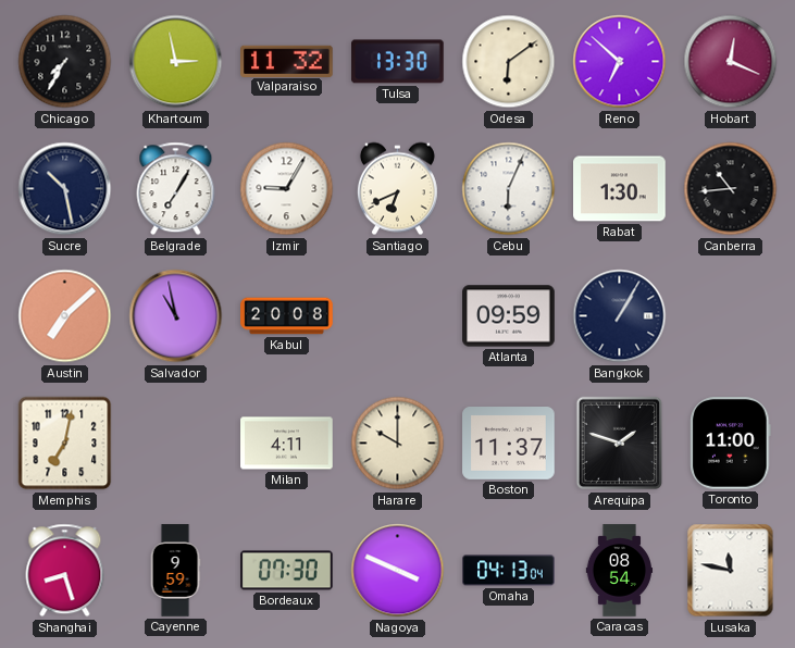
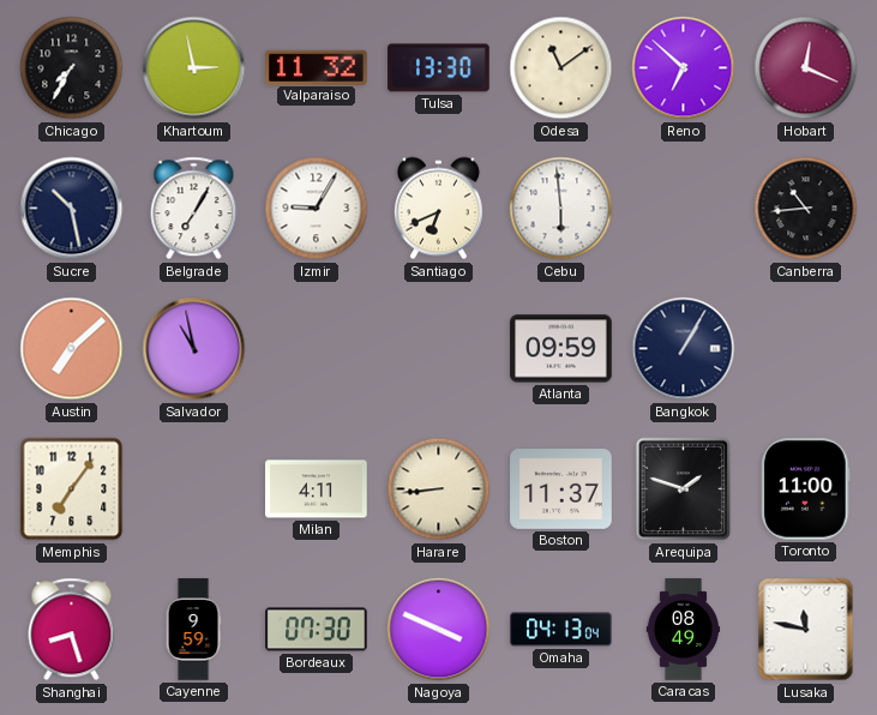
Odesa: 6:09 -> 11:09
Cebu: 6:04 -> 5:59
Rabat: 1:30 -> none
Kabul: 20:08 -> none
Memphis: 7:02 -> 7:06
Harare: 10:00 -> 8:44
Caracas: 08:54 -> 08:49
